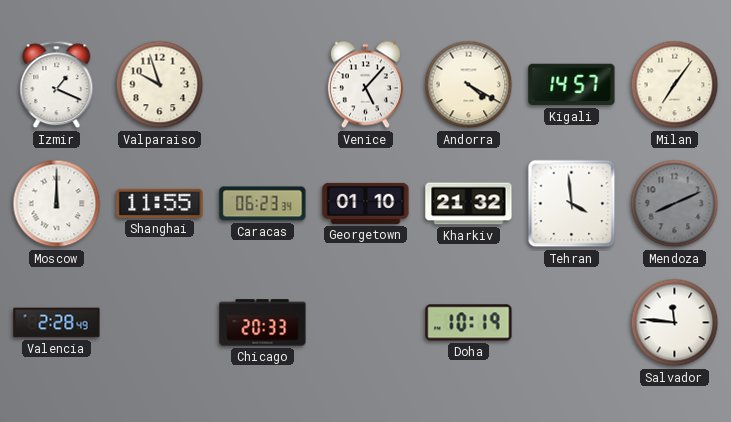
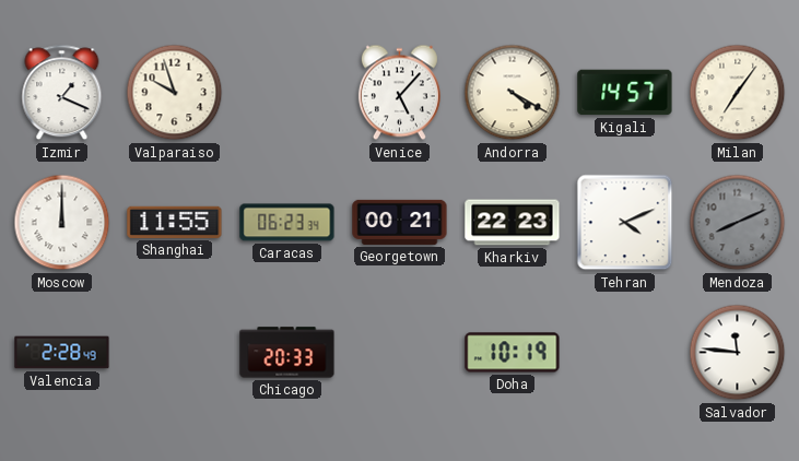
Georgetown: 01:10 -> 00:21
Kharkiv: 21:32 -> 22:23
Tehran: 3:59 -> 4:11
